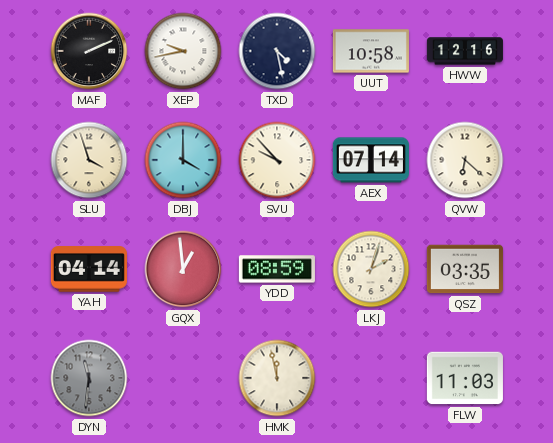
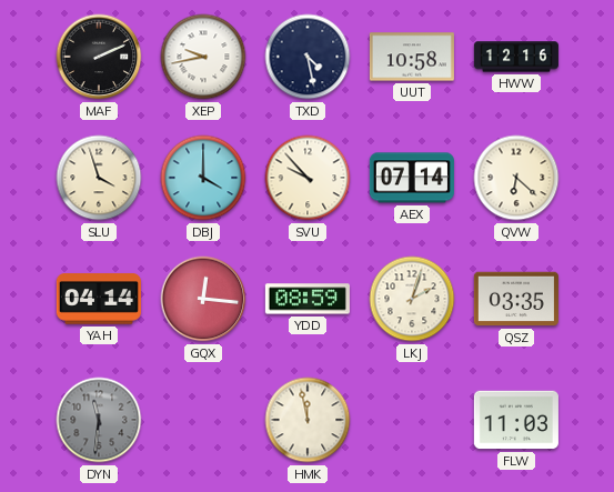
GQX: 12:59 -> 12:16
